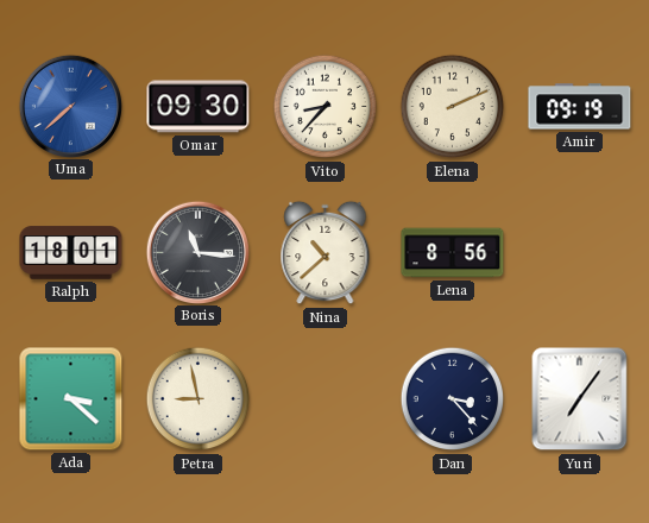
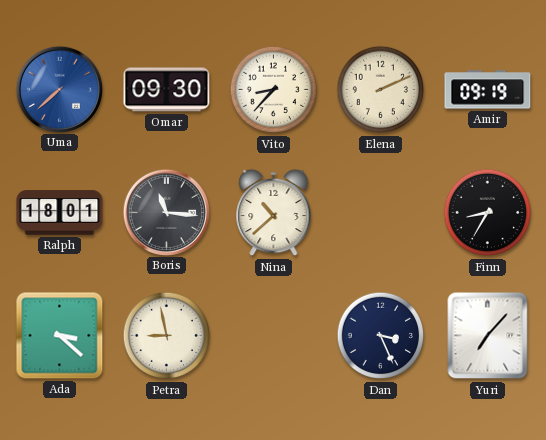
Lena: 8:56 -> none
Finn: none -> 8:35
Dan: 3:23 -> 3:26
Yuri: 7:06 -> 7:07
